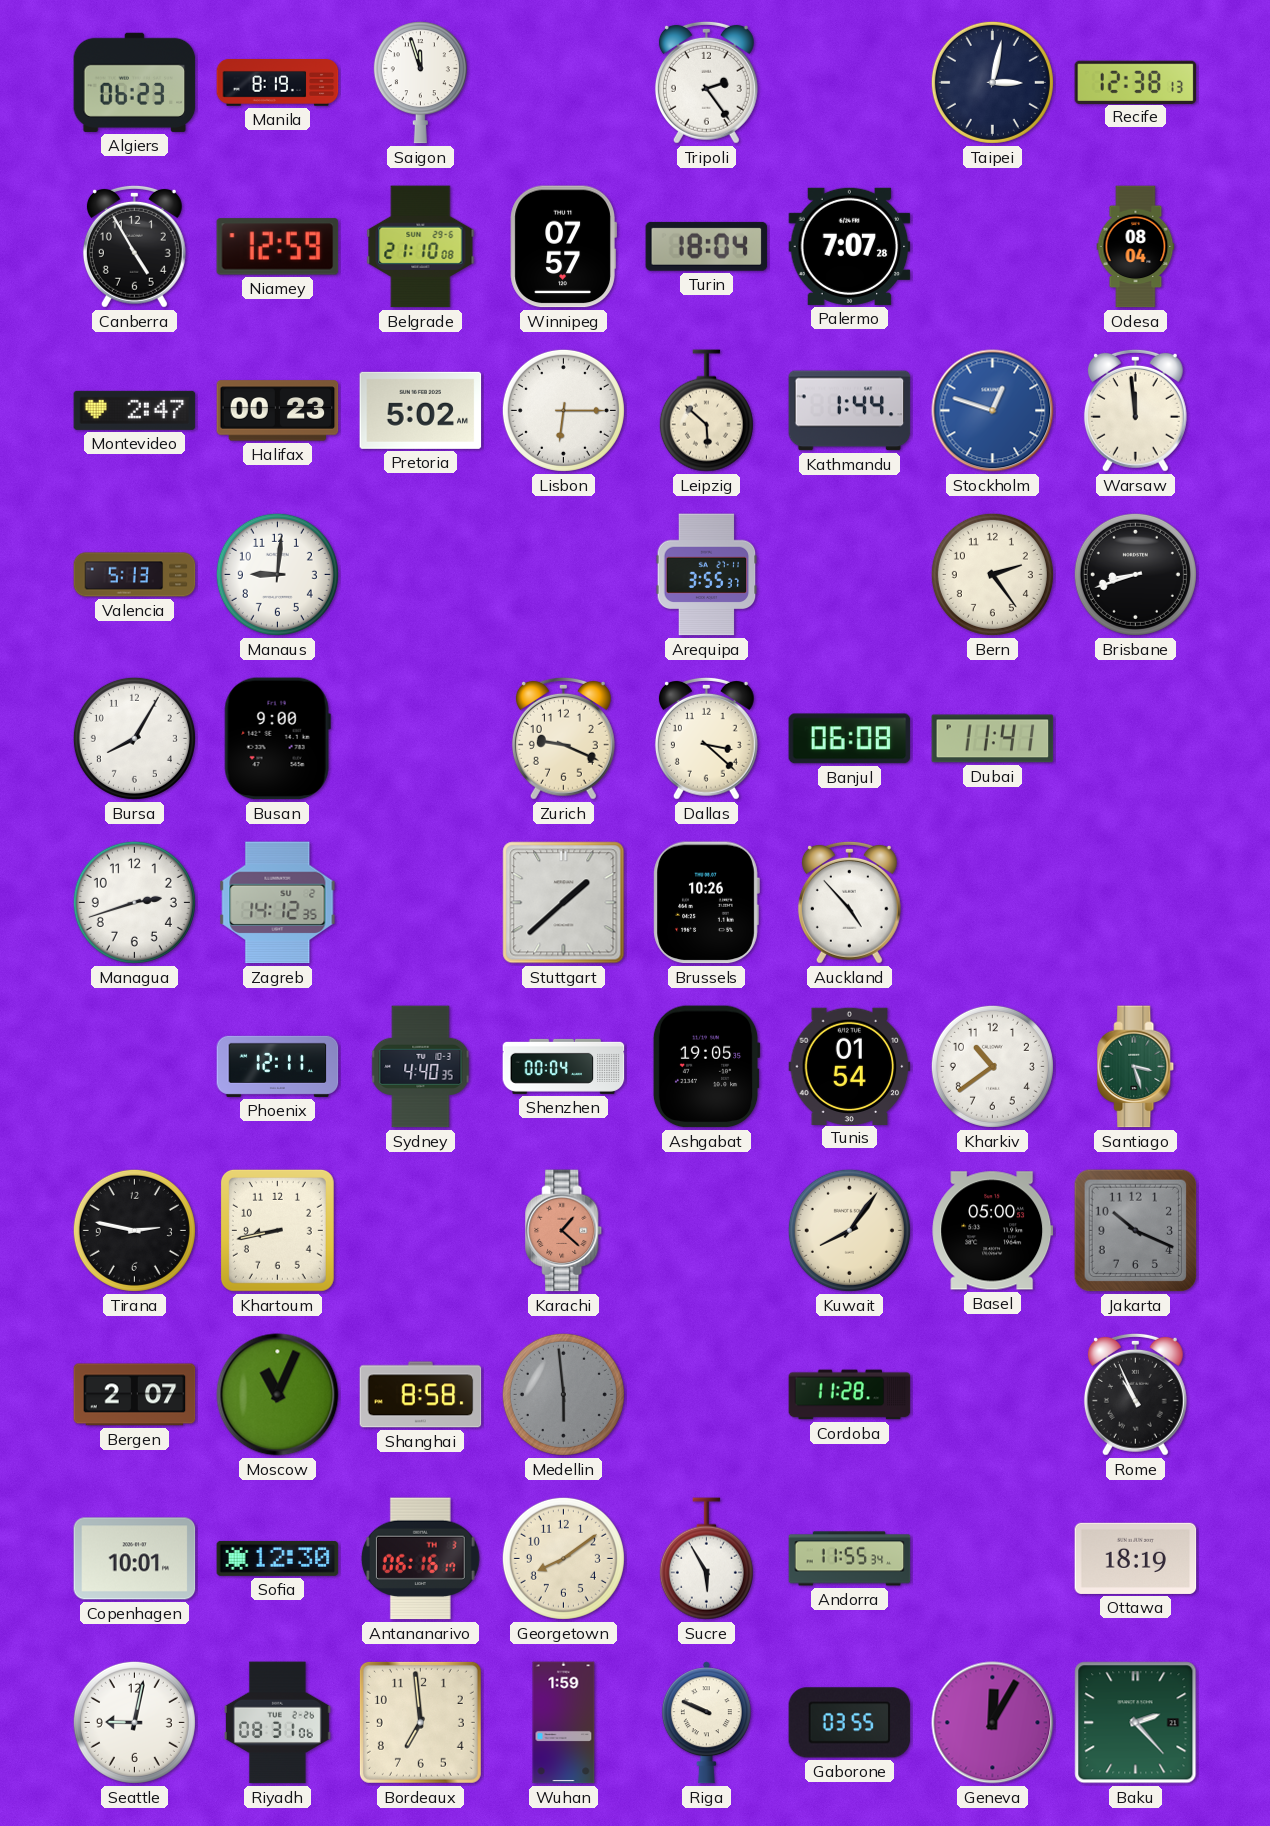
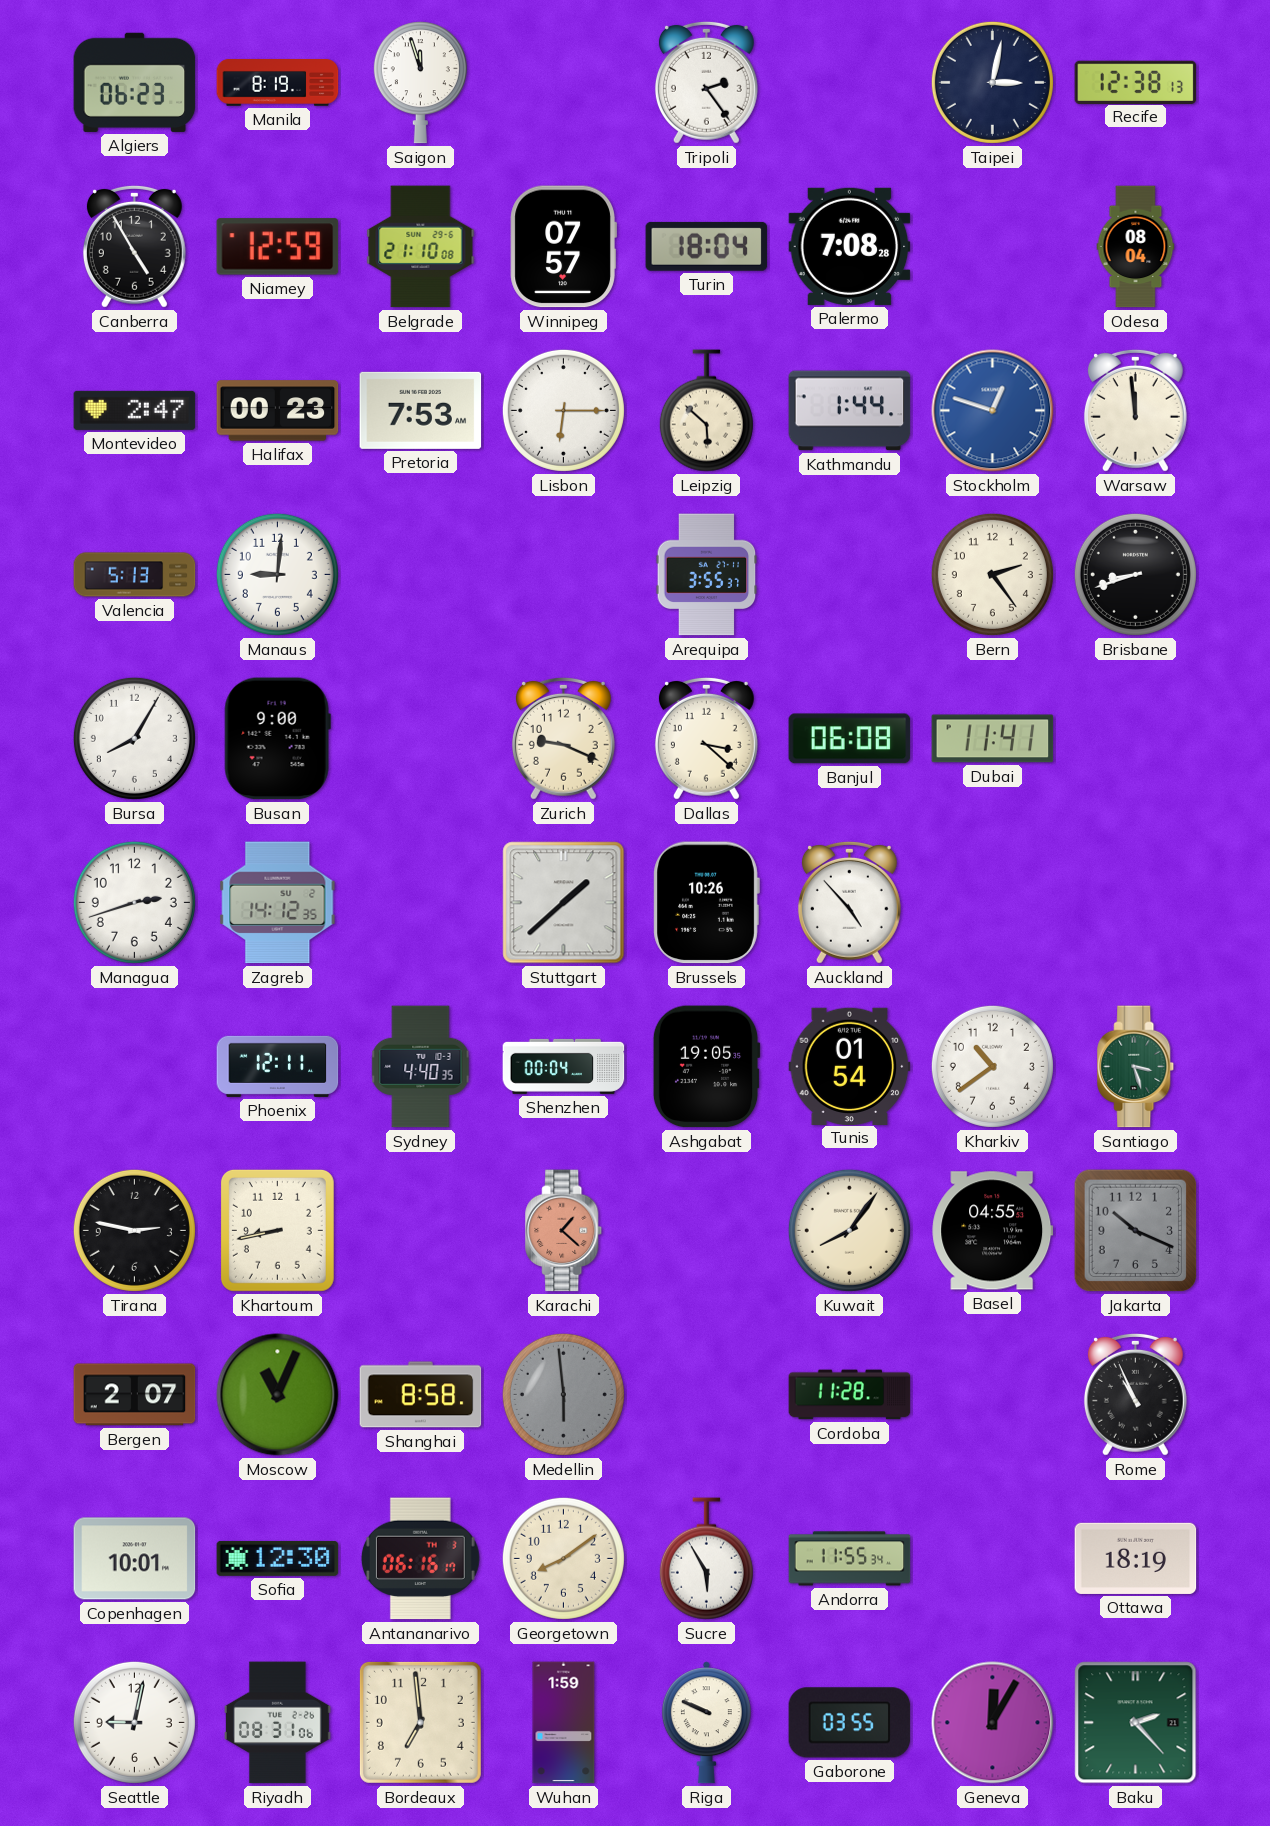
Palermo: 7:07 -> 7:08
Pretoria: 5:02 -> 7:53
Basel: 05:00 -> 04:55
